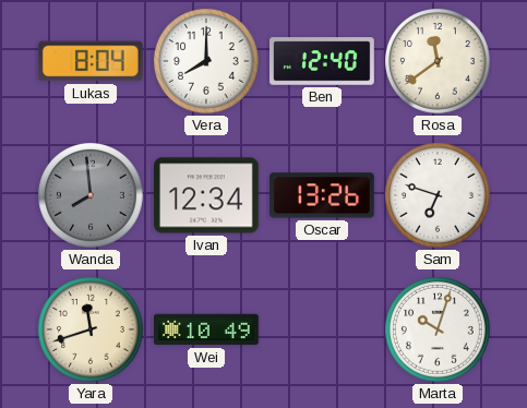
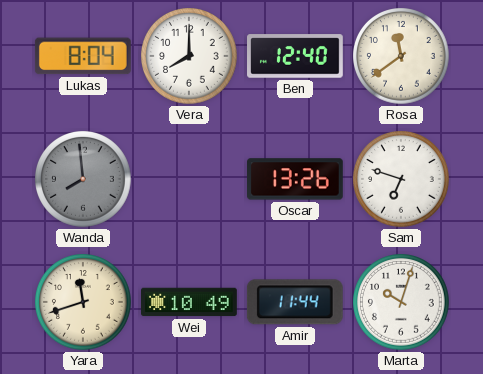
Ivan: 12:34 -> none
Amir: none -> 11:44
